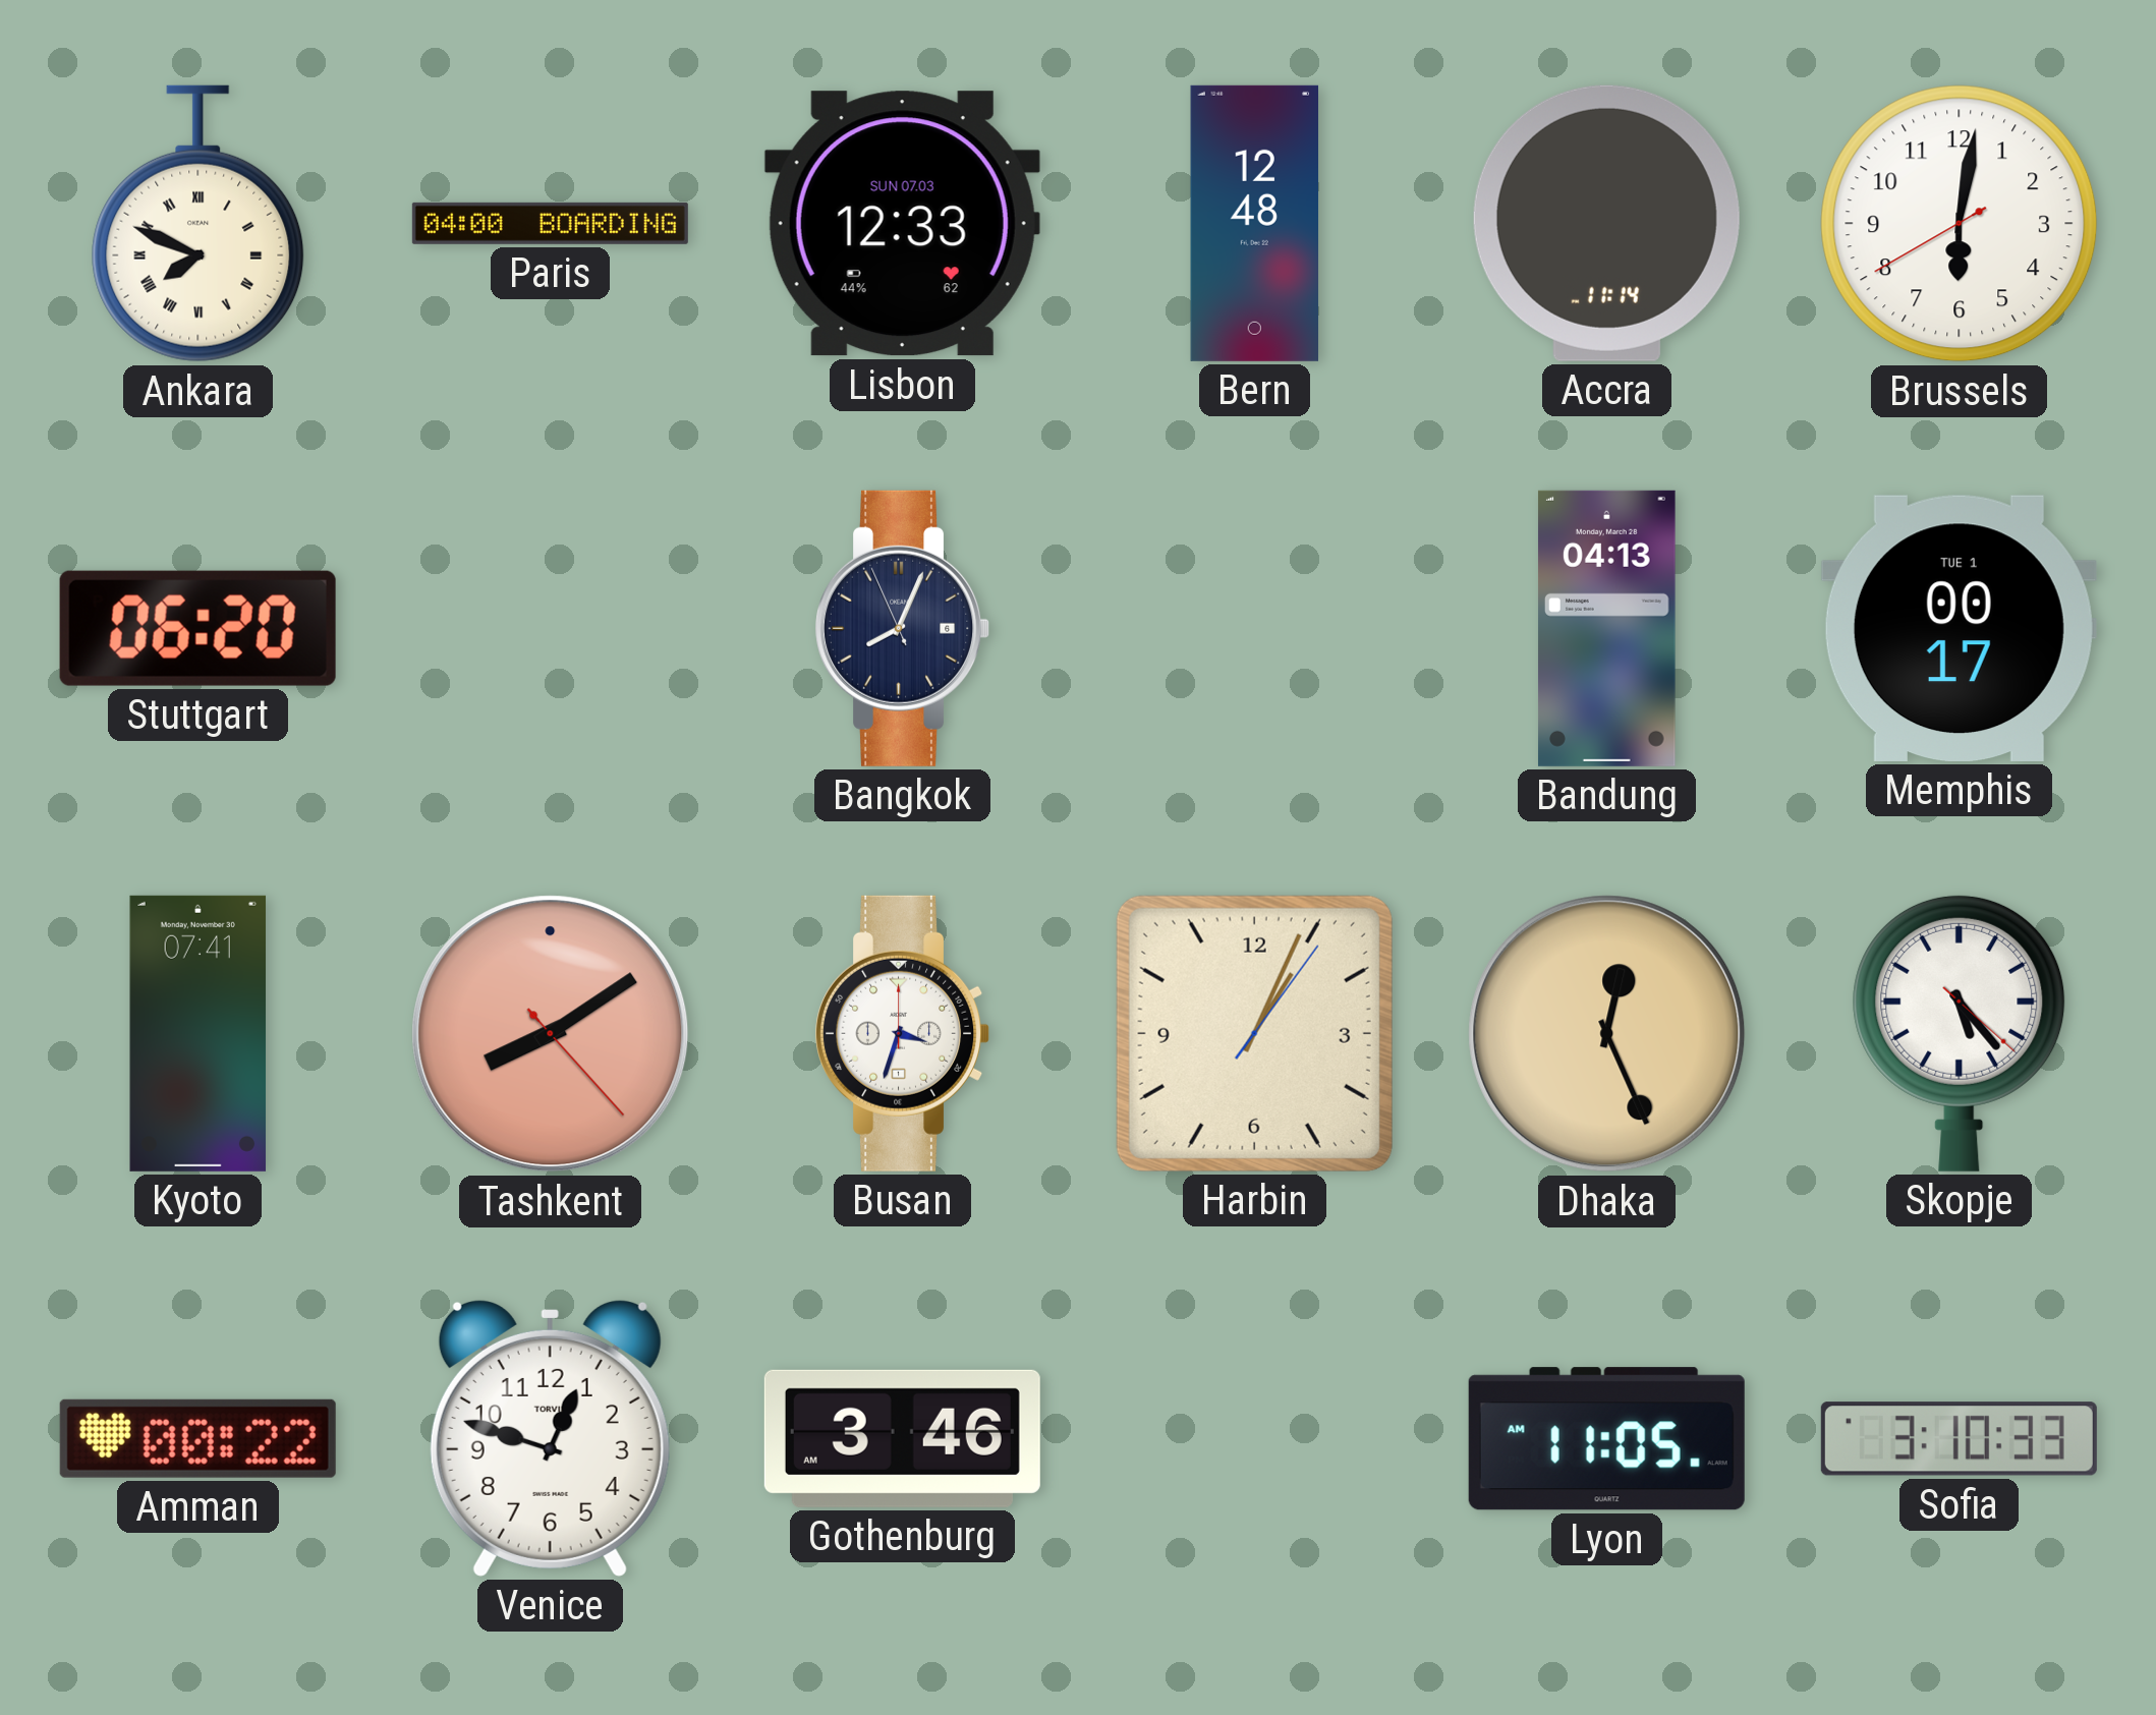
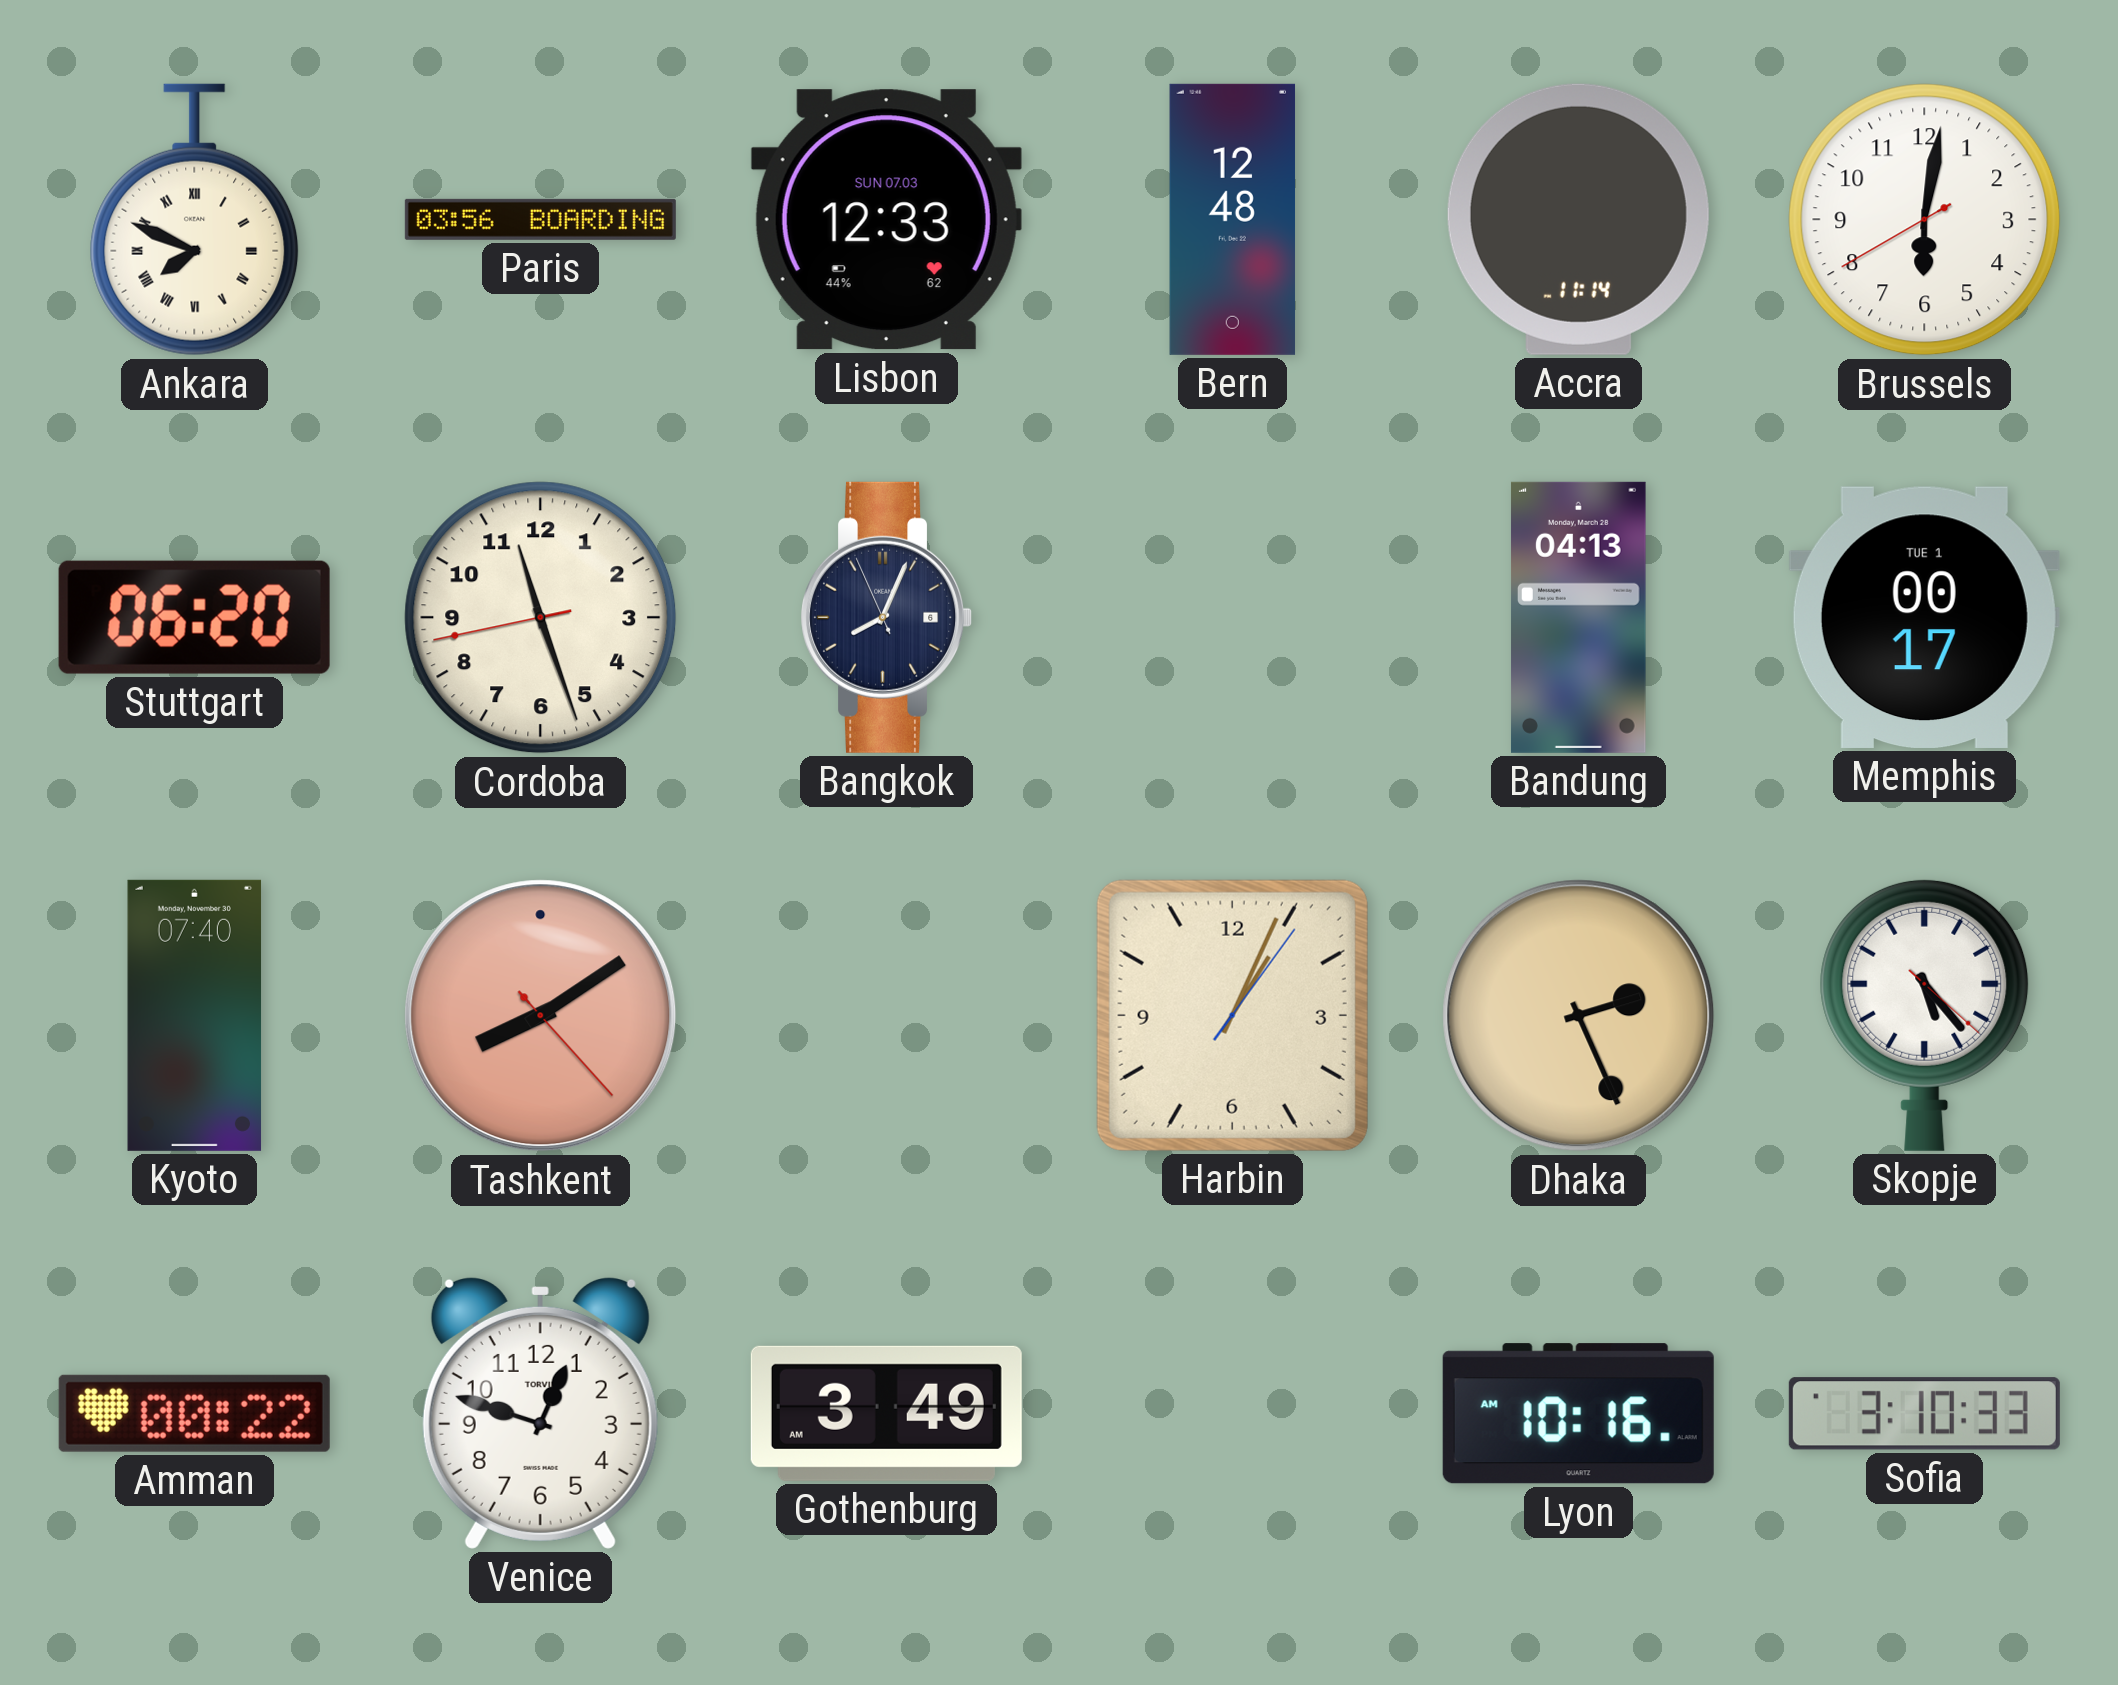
Paris: 04:00 -> 03:56
Cordoba: none -> 11:26
Kyoto: 07:41 -> 07:40
Busan: 3:33 -> none
Dhaka: 12:26 -> 2:26
Gothenburg: 3:46 -> 3:49
Lyon: 11:05 -> 10:16
